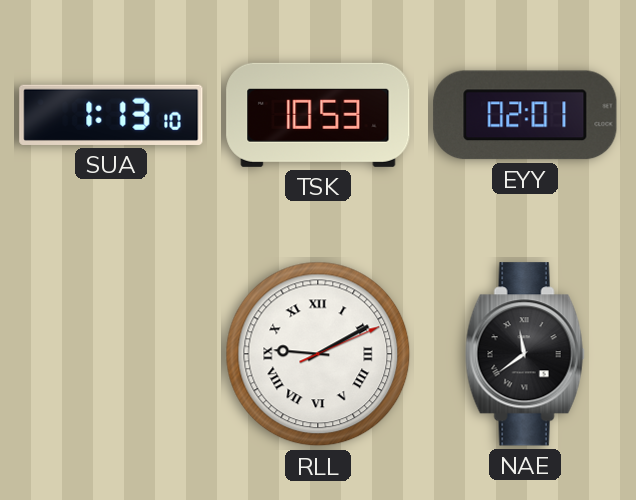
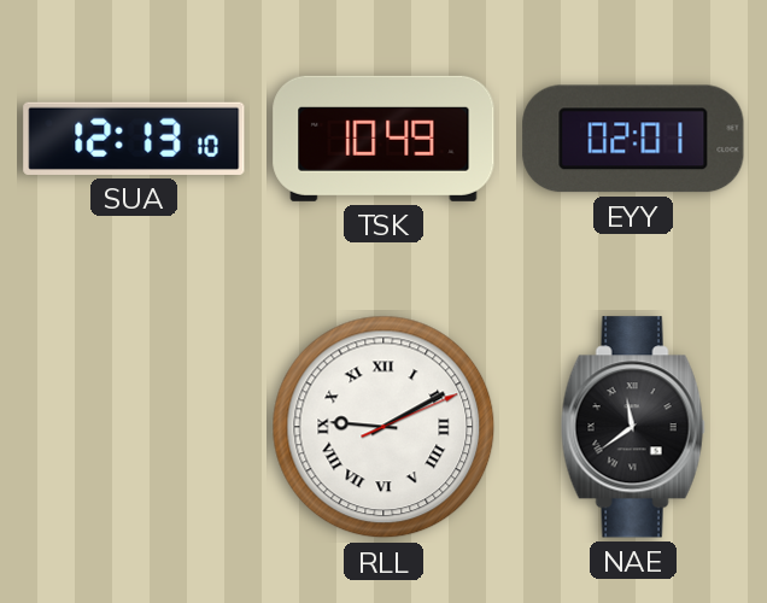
SUA: 1:13 -> 12:13
TSK: 10:53 -> 10:49
